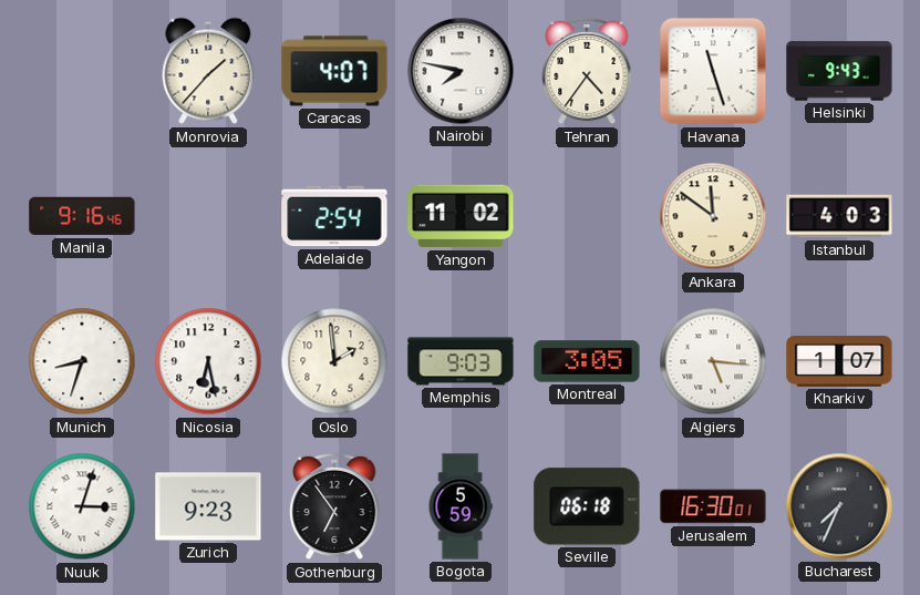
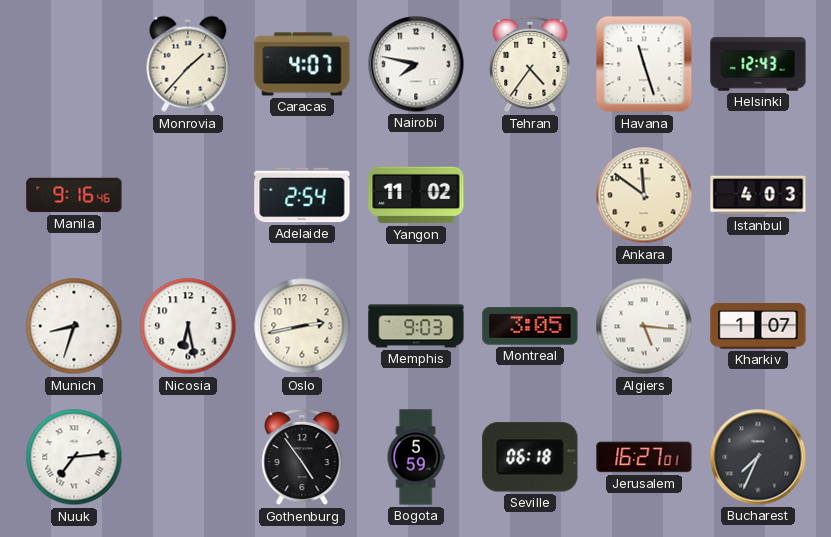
Helsinki: 9:43 -> 12:43
Oslo: 1:59 -> 2:43
Nuuk: 3:03 -> 7:14
Zurich: 9:23 -> none
Gothenburg: 6:54 -> 4:54
Jerusalem: 16:30 -> 16:27
